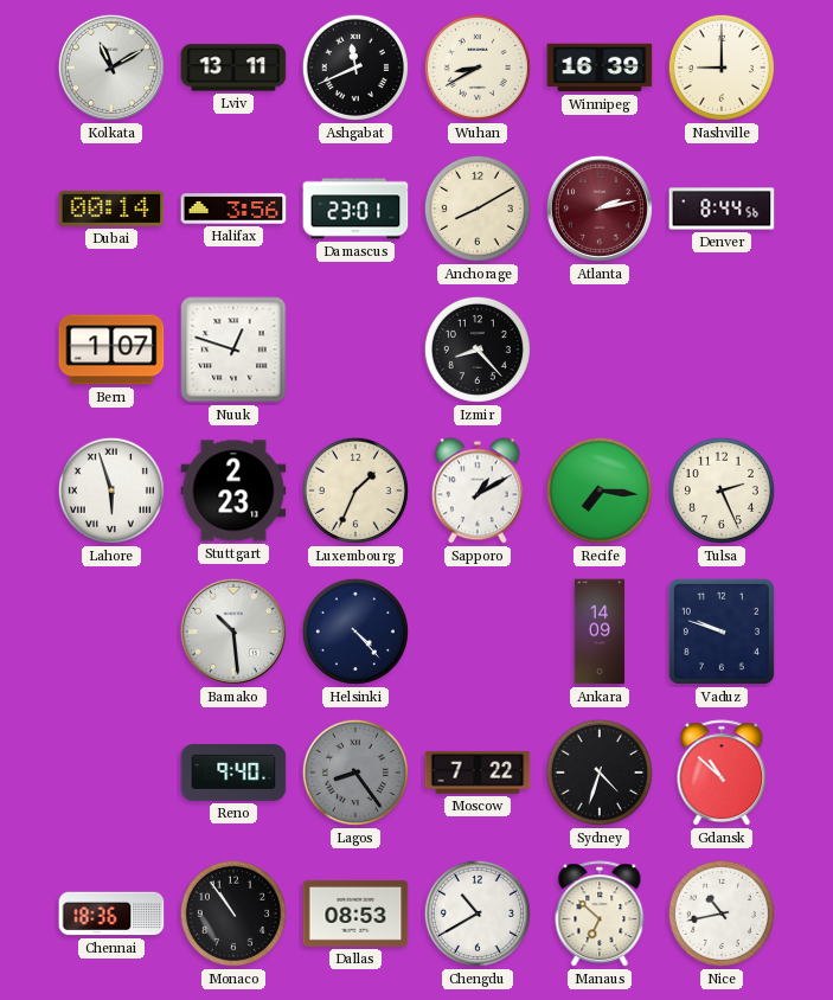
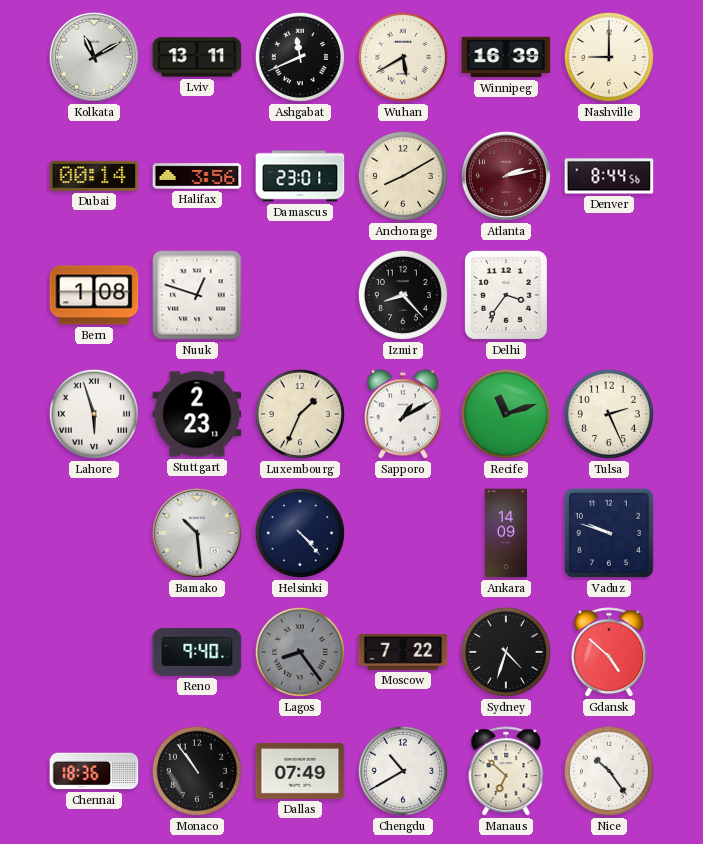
Wuhan: 8:40 -> 5:40
Bern: 1:07 -> 1:08
Delhi: none -> 3:36
Recife: 7:16 -> 11:12
Gdansk: 10:52 -> 4:52
Dallas: 08:53 -> 07:49
Nice: 10:43 -> 10:24
